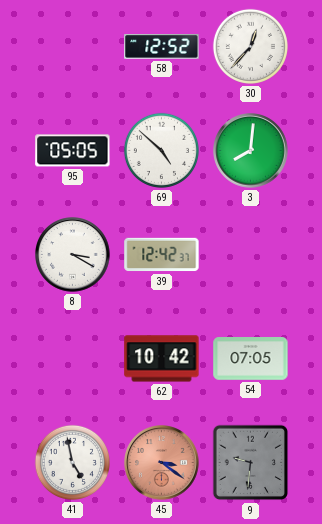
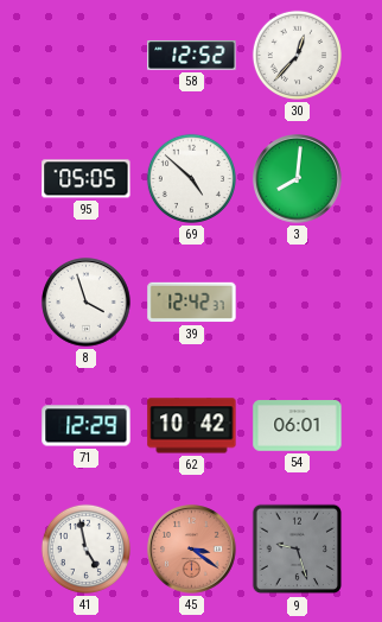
8: 3:20 -> 3:57
71: none -> 12:29
54: 07:05 -> 06:01
9: 9:31 -> 9:27
